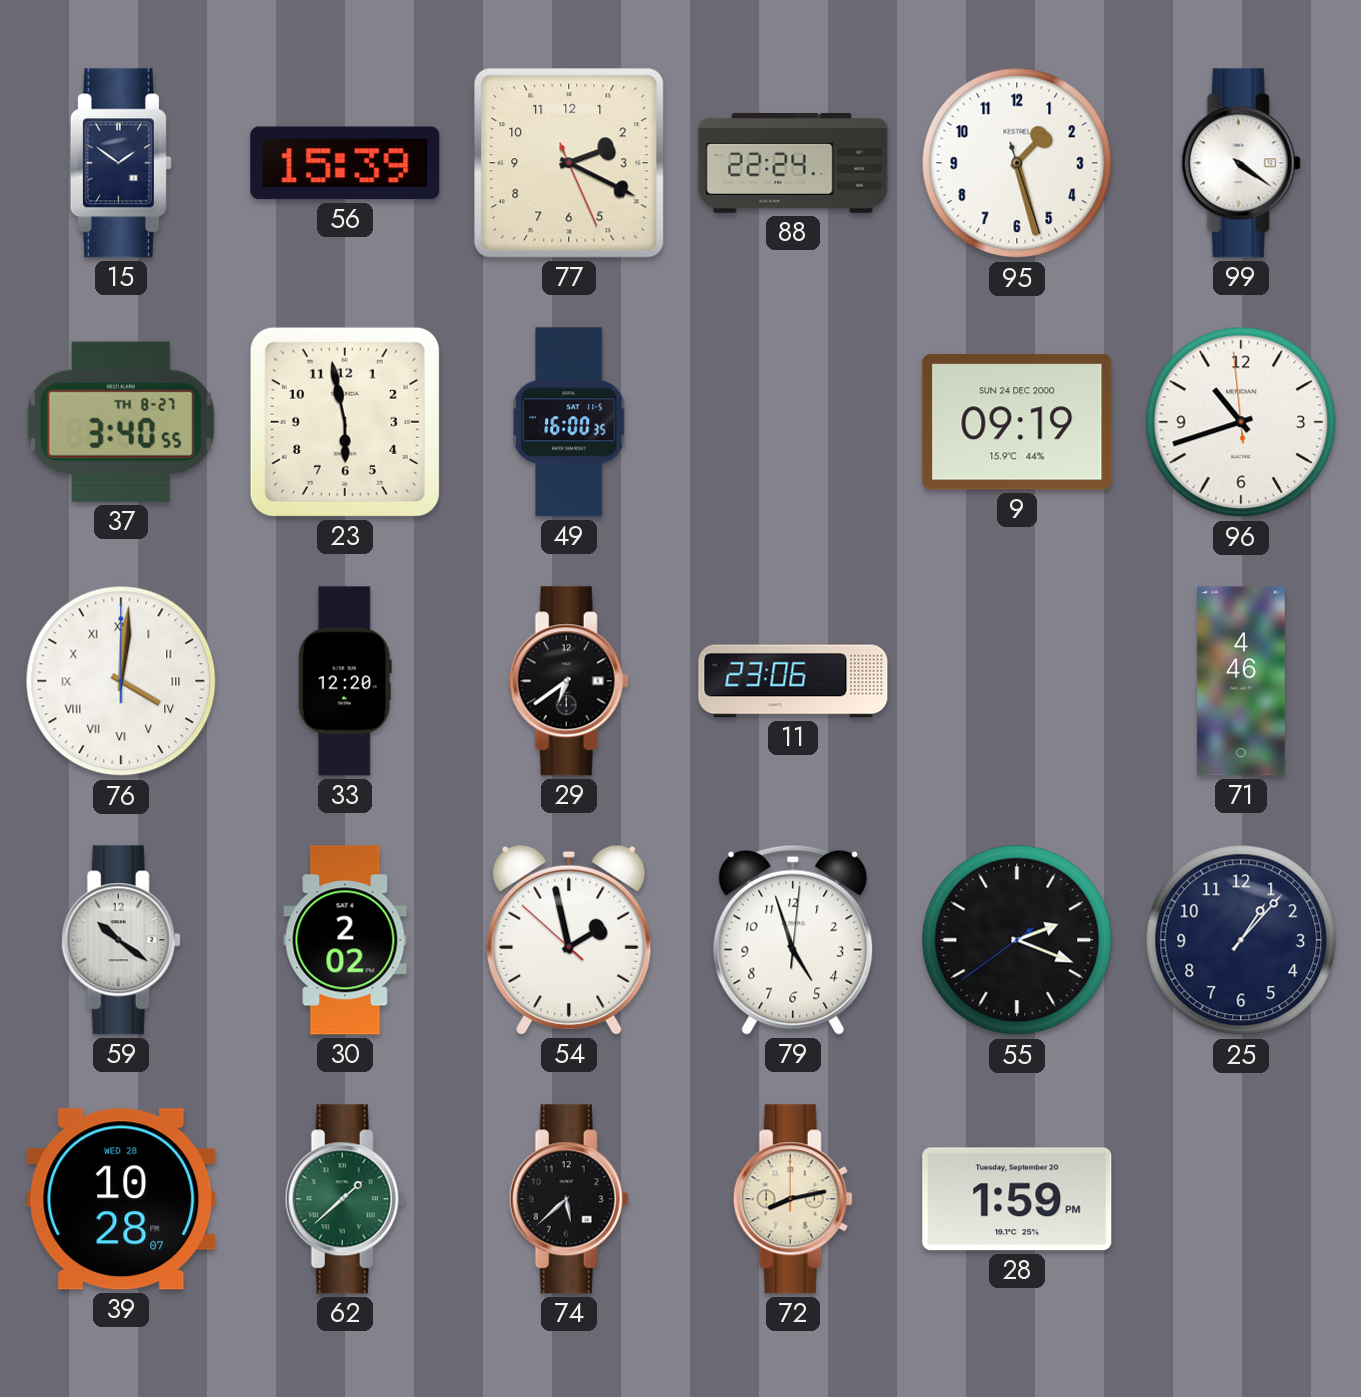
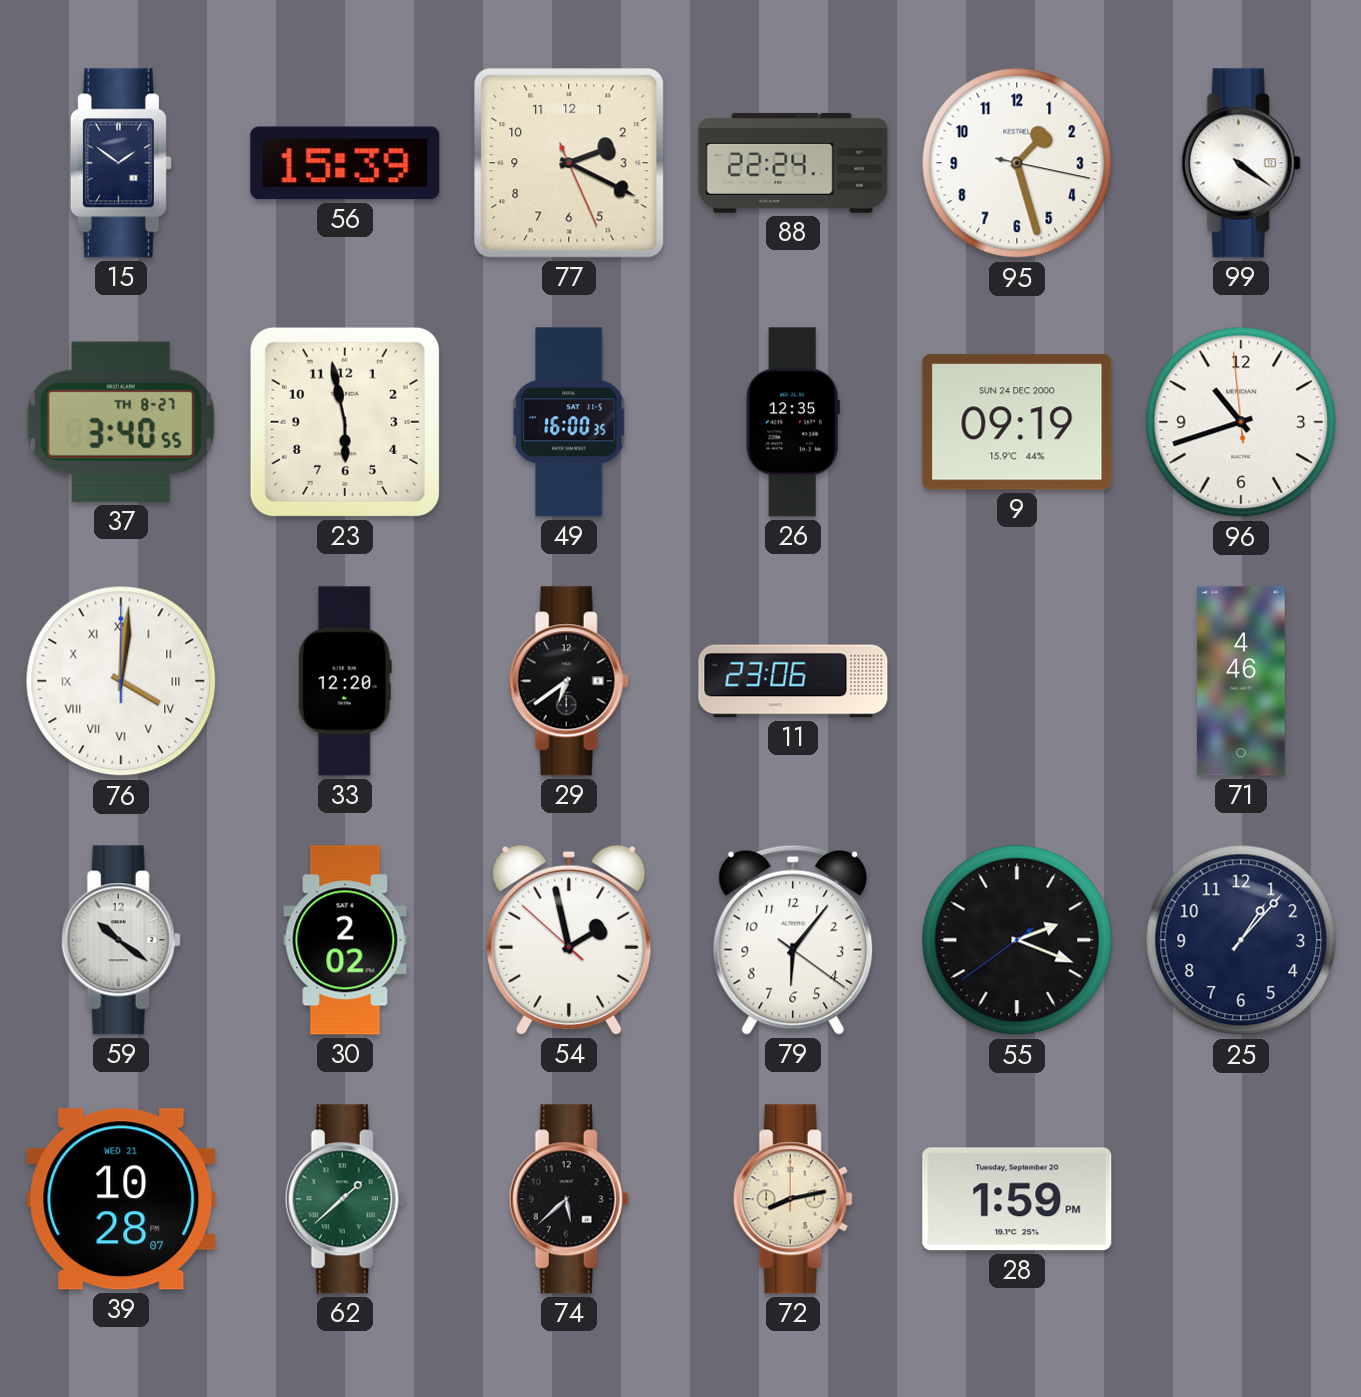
95: 1:27:27 -> 1:27:17
26: none -> 12:35
79: 4:57 -> 6:06
39 date: WED 28 -> WED 21
